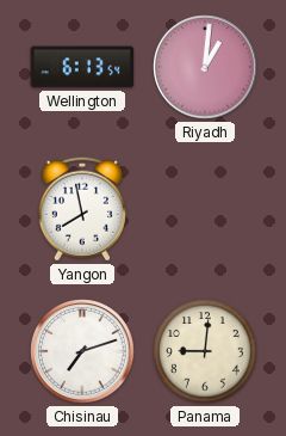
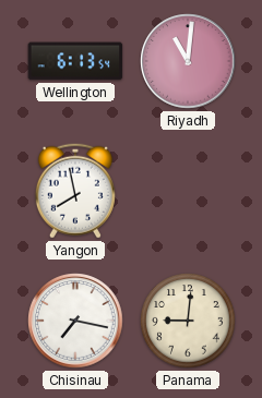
Riyadh: 1:01 -> 11:01
Chisinau: 7:12 -> 7:17
